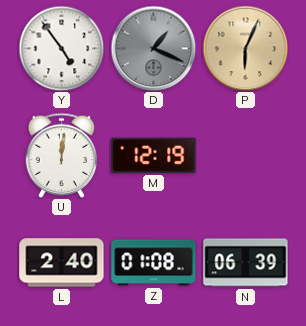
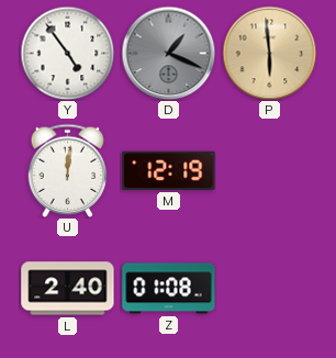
P: 6:04 -> 5:59
N: 06:39 -> none
